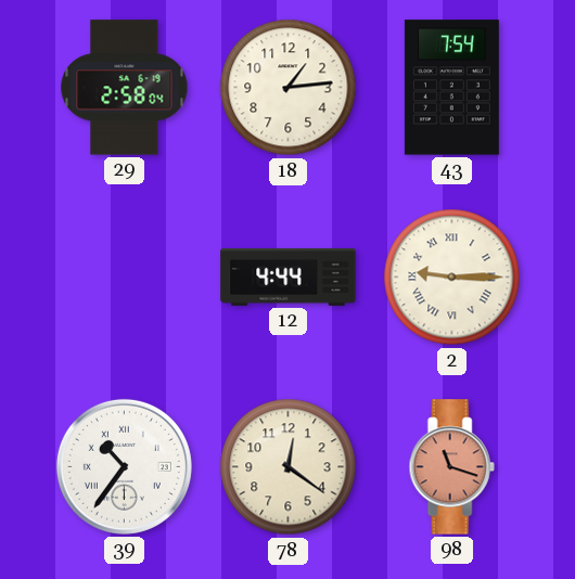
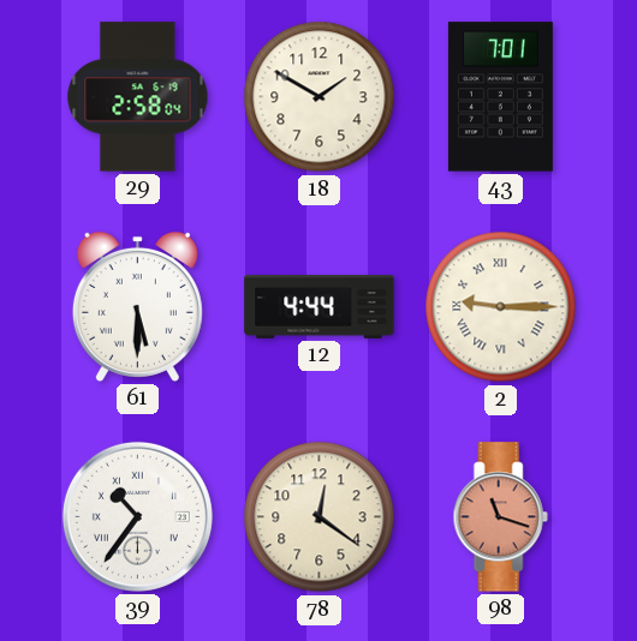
18: 1:14 -> 1:50
43: 7:54 -> 7:01
61: none -> 5:30
